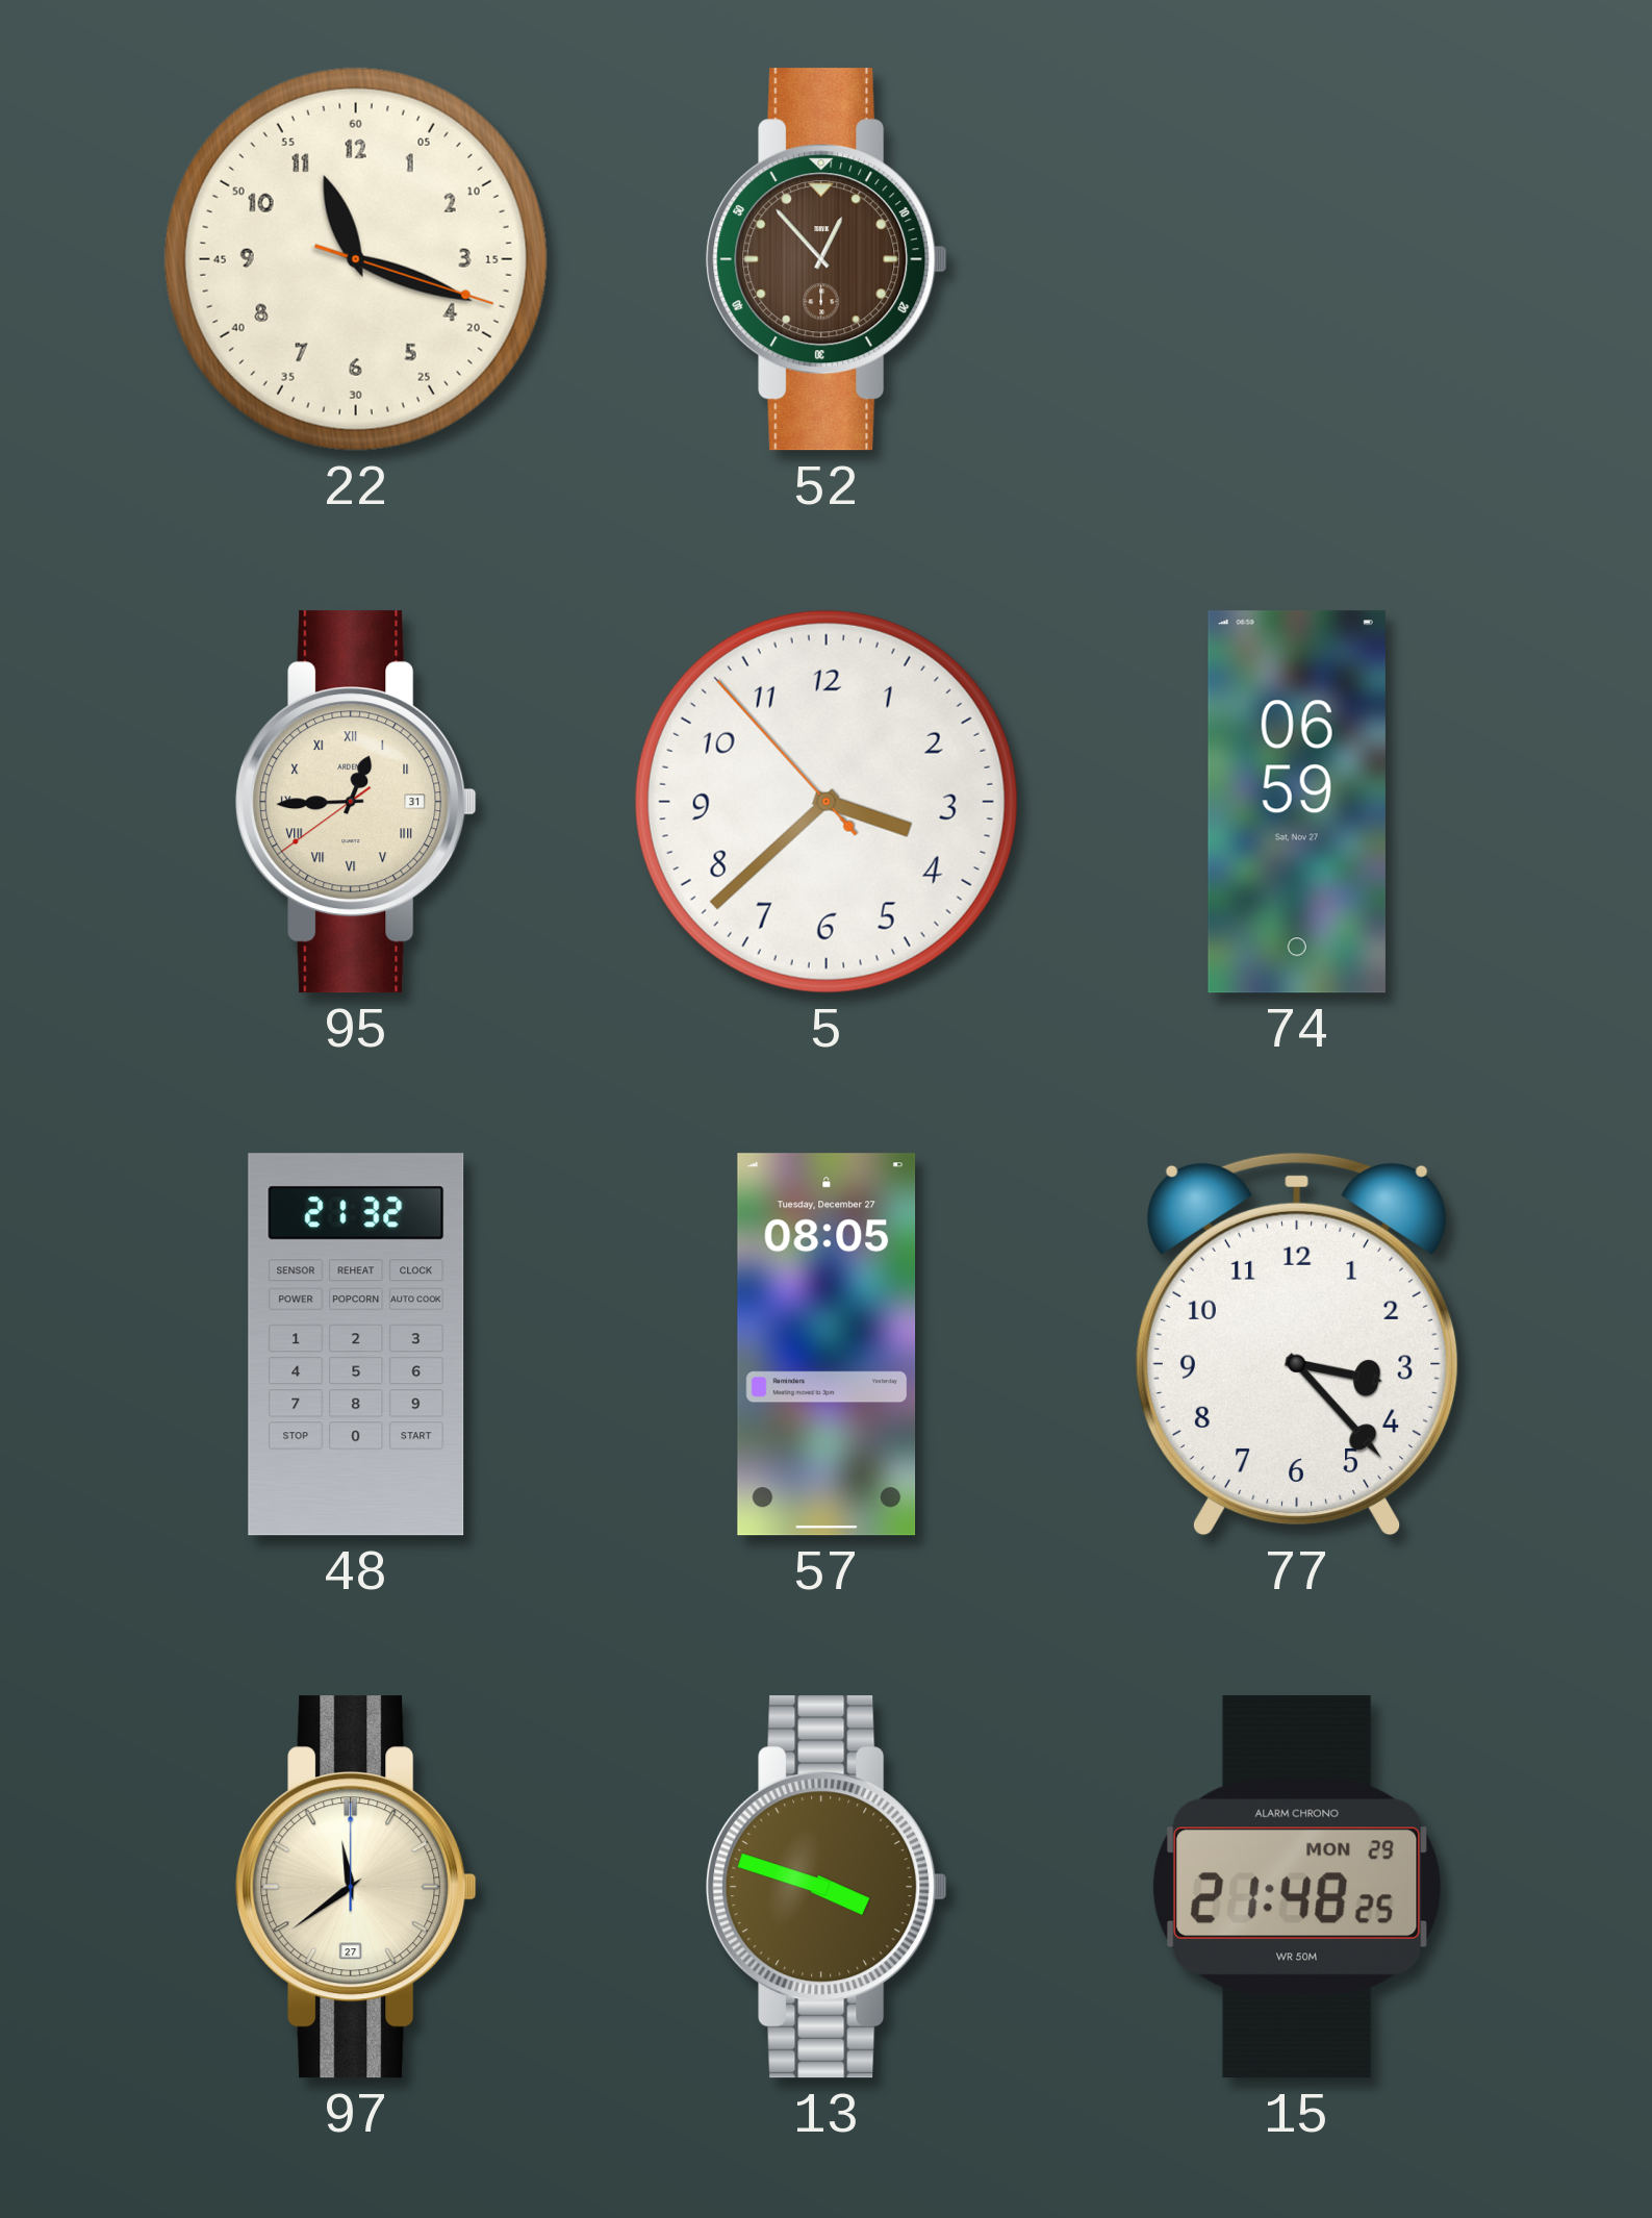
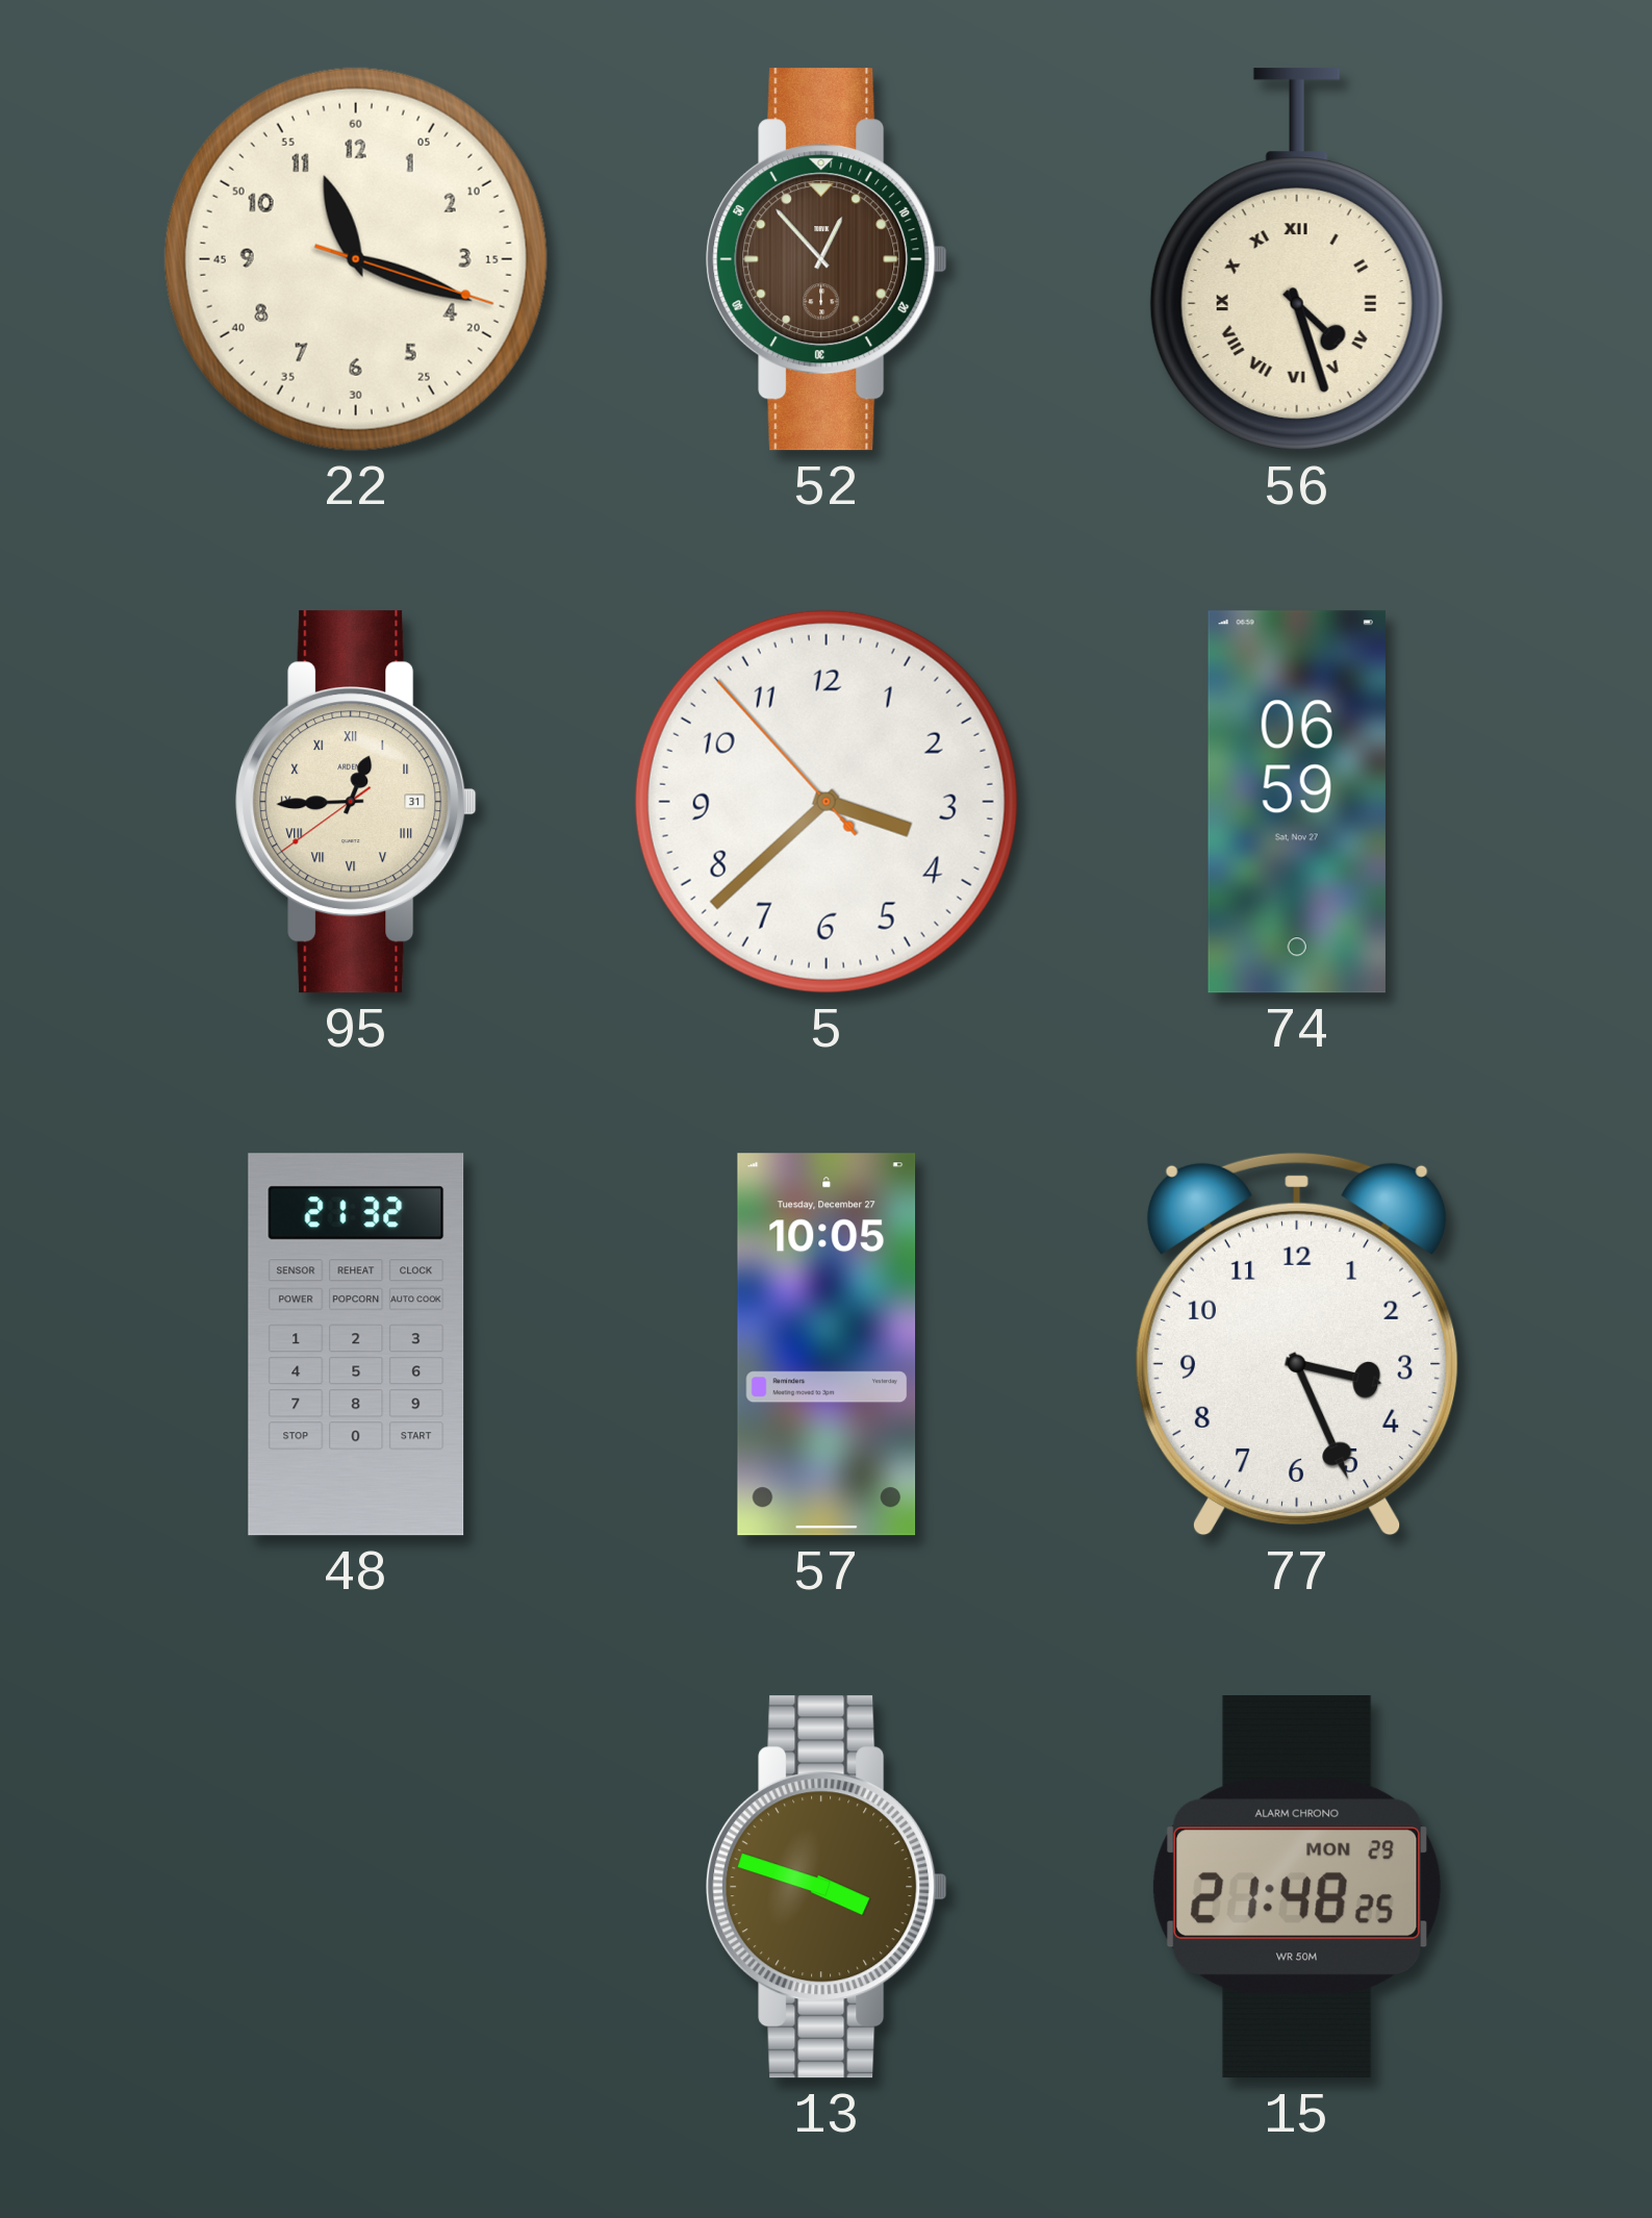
56: none -> 4:27
57: 08:05 -> 10:05
77: 3:23 -> 3:26
97: 11:39 -> none
